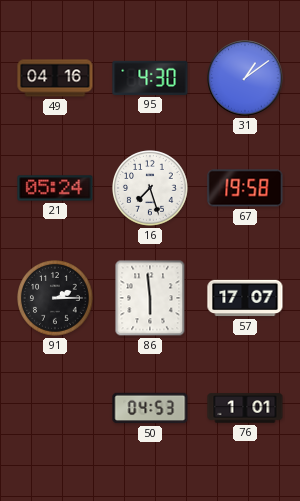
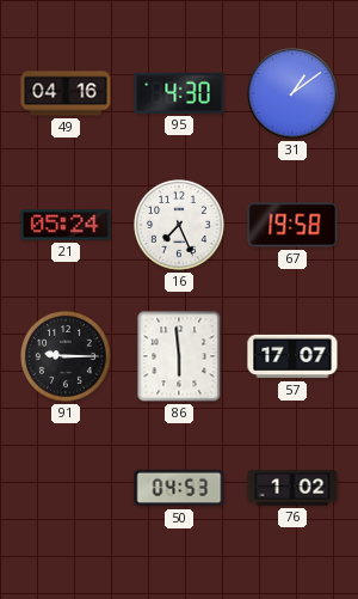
16: 7:27 -> 7:26
91: 2:15 -> 9:15
76: 1:01 -> 1:02
